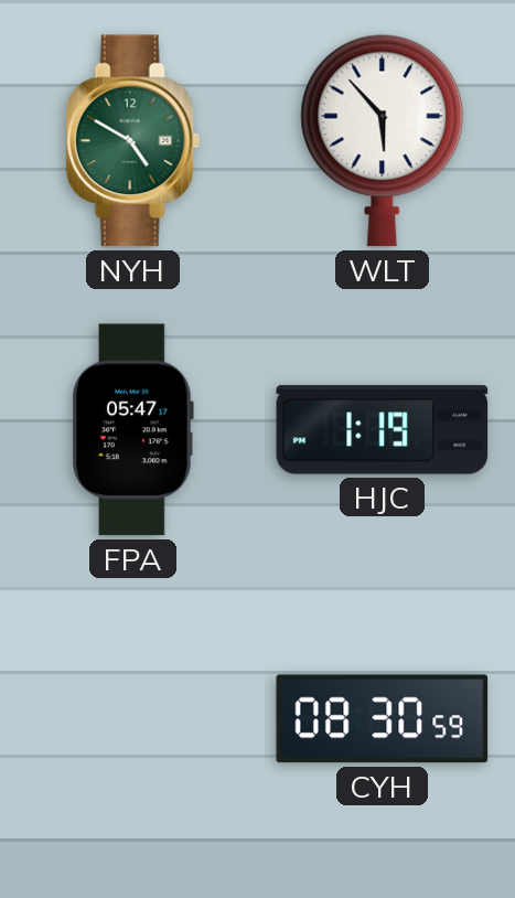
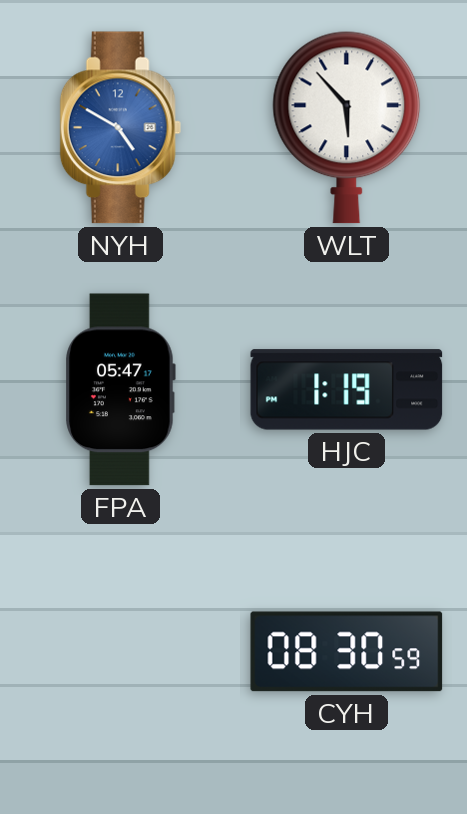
NYH dial: green -> blue
